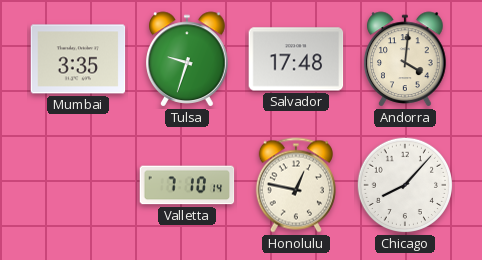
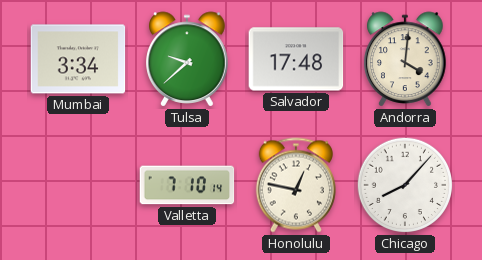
Mumbai: 3:35 -> 3:34
Tulsa: 9:33 -> 9:38
